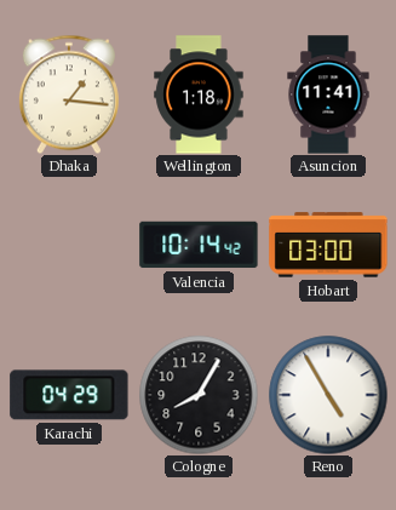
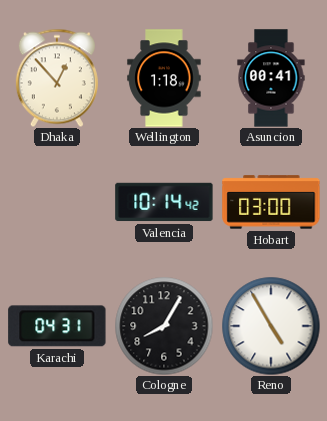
Dhaka: 1:16 -> 12:53
Asuncion: 11:41 -> 00:41
Karachi: 04:29 -> 04:31
